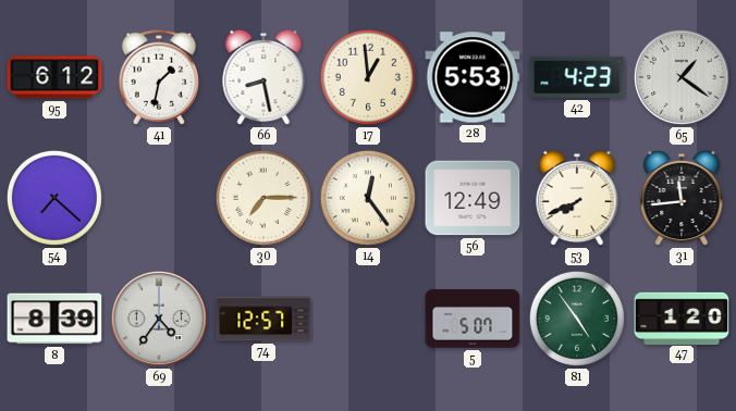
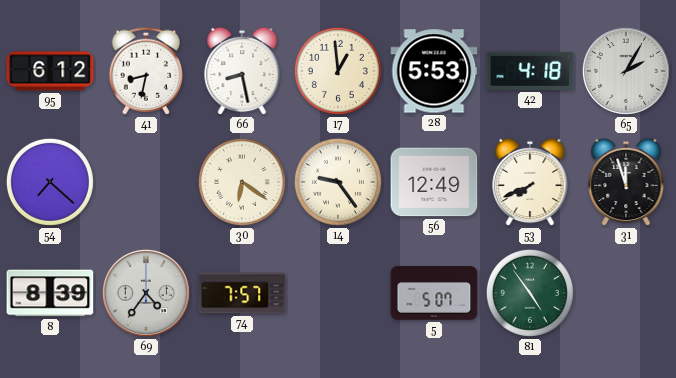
41: 1:32 -> 8:32
42: 4:23 -> 4:18
65: 1:21 -> 2:05
30: 7:15 -> 6:21
14: 12:24 -> 9:24
31: 11:44 -> 11:57
74: 12:57 -> 7:57
47: 1:20 -> none
